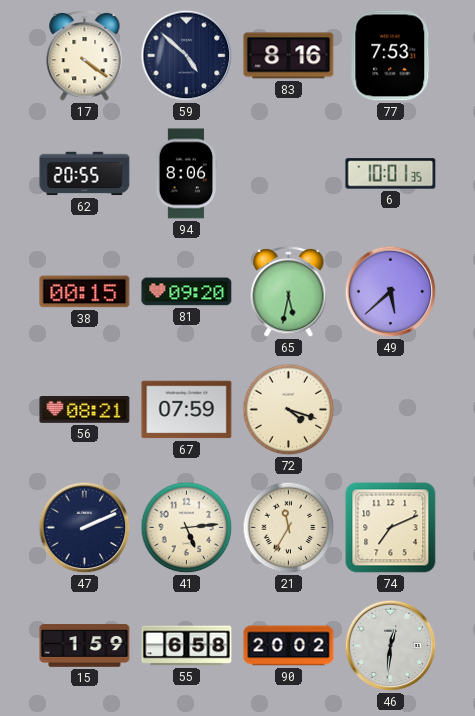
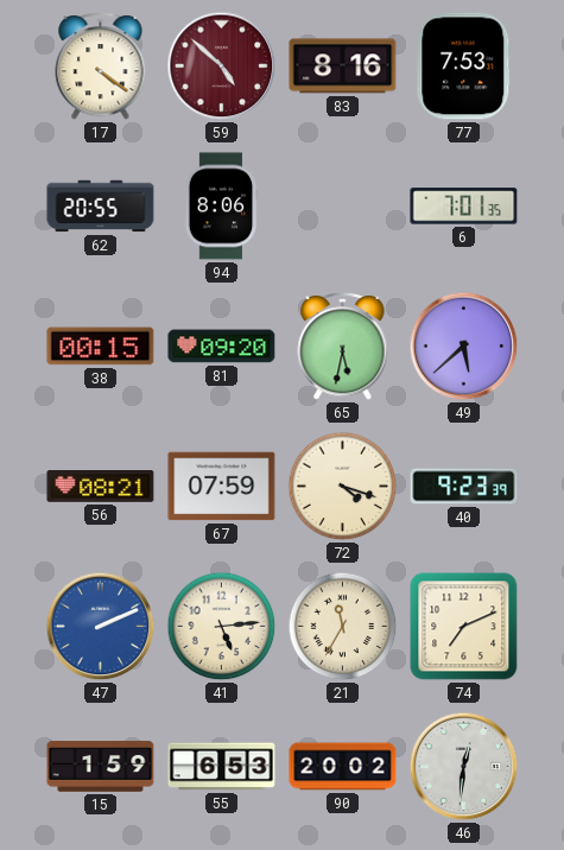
59 dial: navy -> burgundy
6: 10:01 -> 7:01
40: none -> 9:23
47 dial: navy -> blue
55: 6:58 -> 6:53
